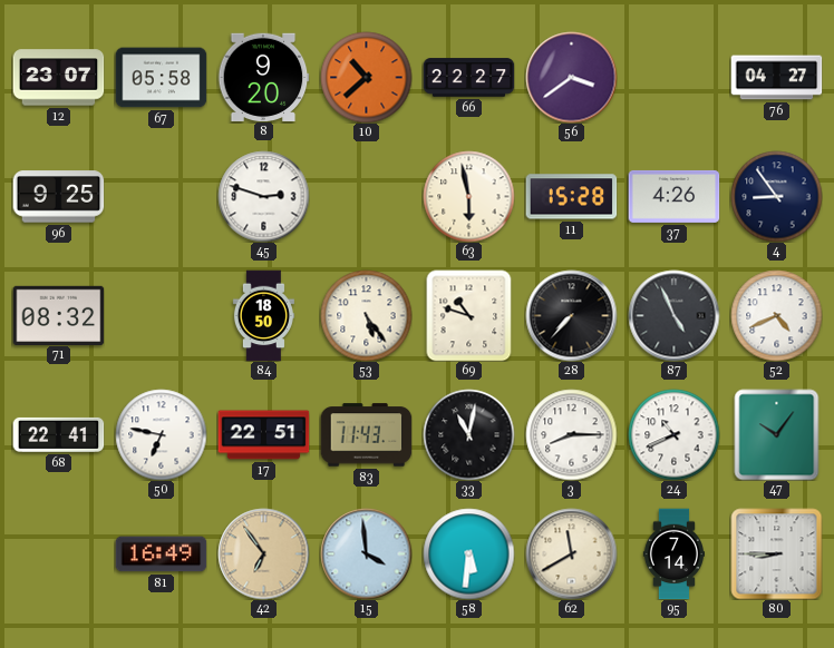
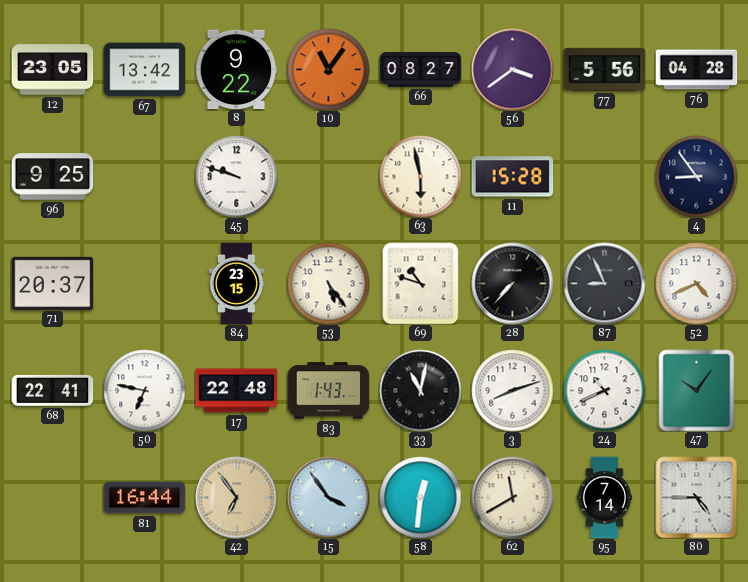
12: 23:07 -> 23:05
67: 05:58 -> 13:42
8: 9:20 -> 9:22
10: 10:38 -> 11:06
66: 22:27 -> 08:27
77: none -> 5:56
76: 04:27 -> 04:28
45: 2:48 -> 9:48
37: 4:26 -> none
71: 08:32 -> 20:37
84: 18:50 -> 23:15
87: 4:56 -> 8:56
17: 22:51 -> 22:48
83: 11:43 -> 1:43
3: 8:15 -> 8:12
81: 16:49 -> 16:44
15: 3:59 -> 3:54
58: 5:31 -> 12:31
80: 8:45 -> 4:45
